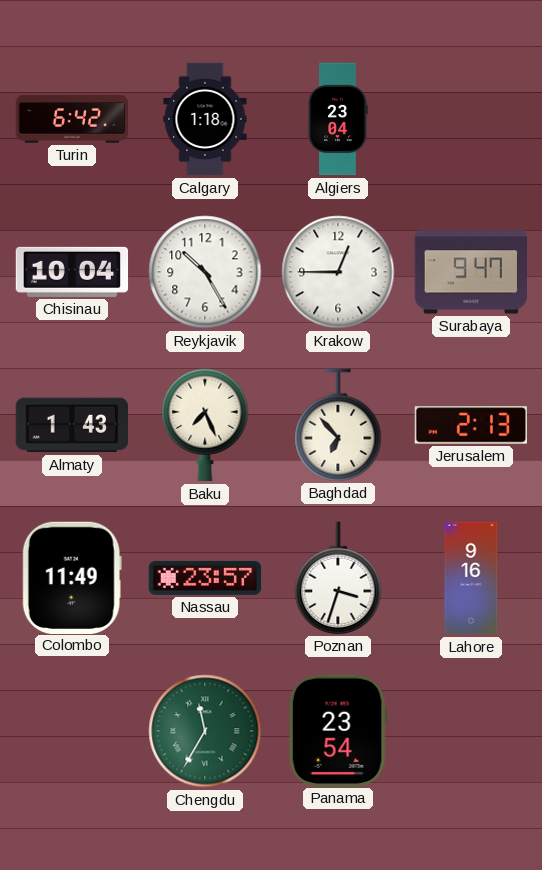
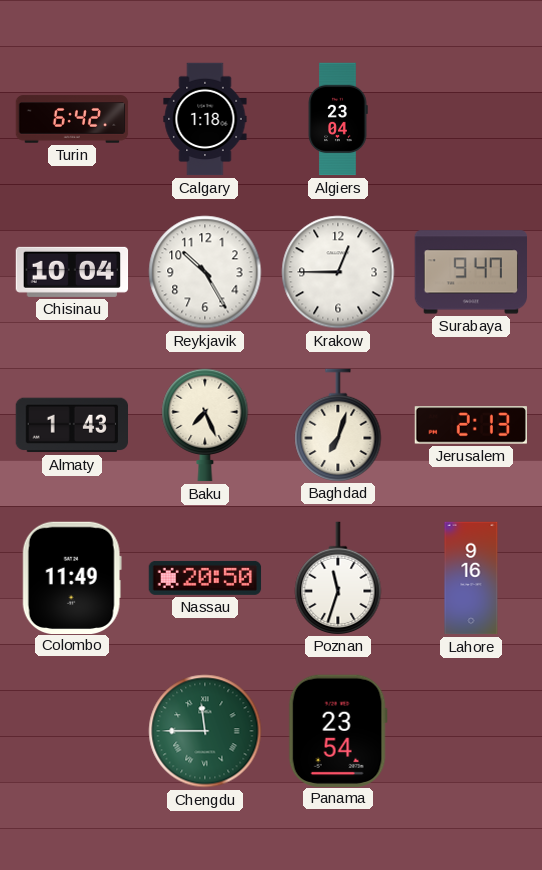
Baghdad: 6:53 -> 7:03
Nassau: 23:57 -> 20:50
Poznan: 3:33 -> 11:33
Chengdu: 11:35 -> 11:45
